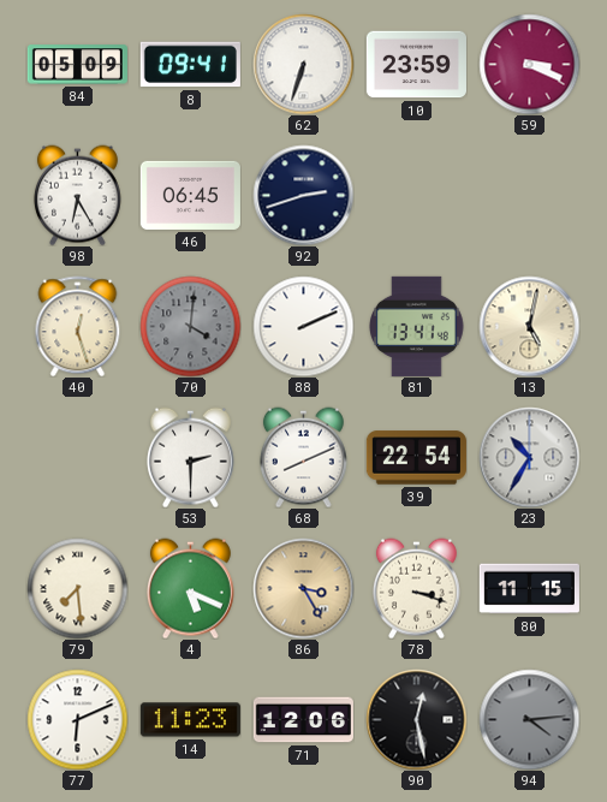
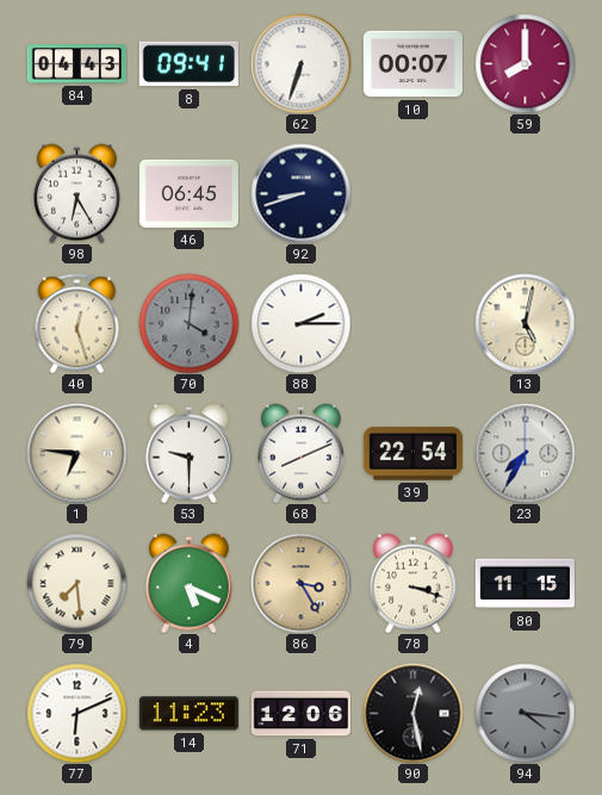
84: 05:09 -> 04:43
10: 23:59 -> 00:07
59: 3:19 -> 8:00
92: 2:42 -> 8:42
88: 2:11 -> 2:15
81: 13:41 -> none
1: none -> 6:46
53: 2:30 -> 9:30
23: 10:35 -> 7:35
94: 4:14 -> 4:16
